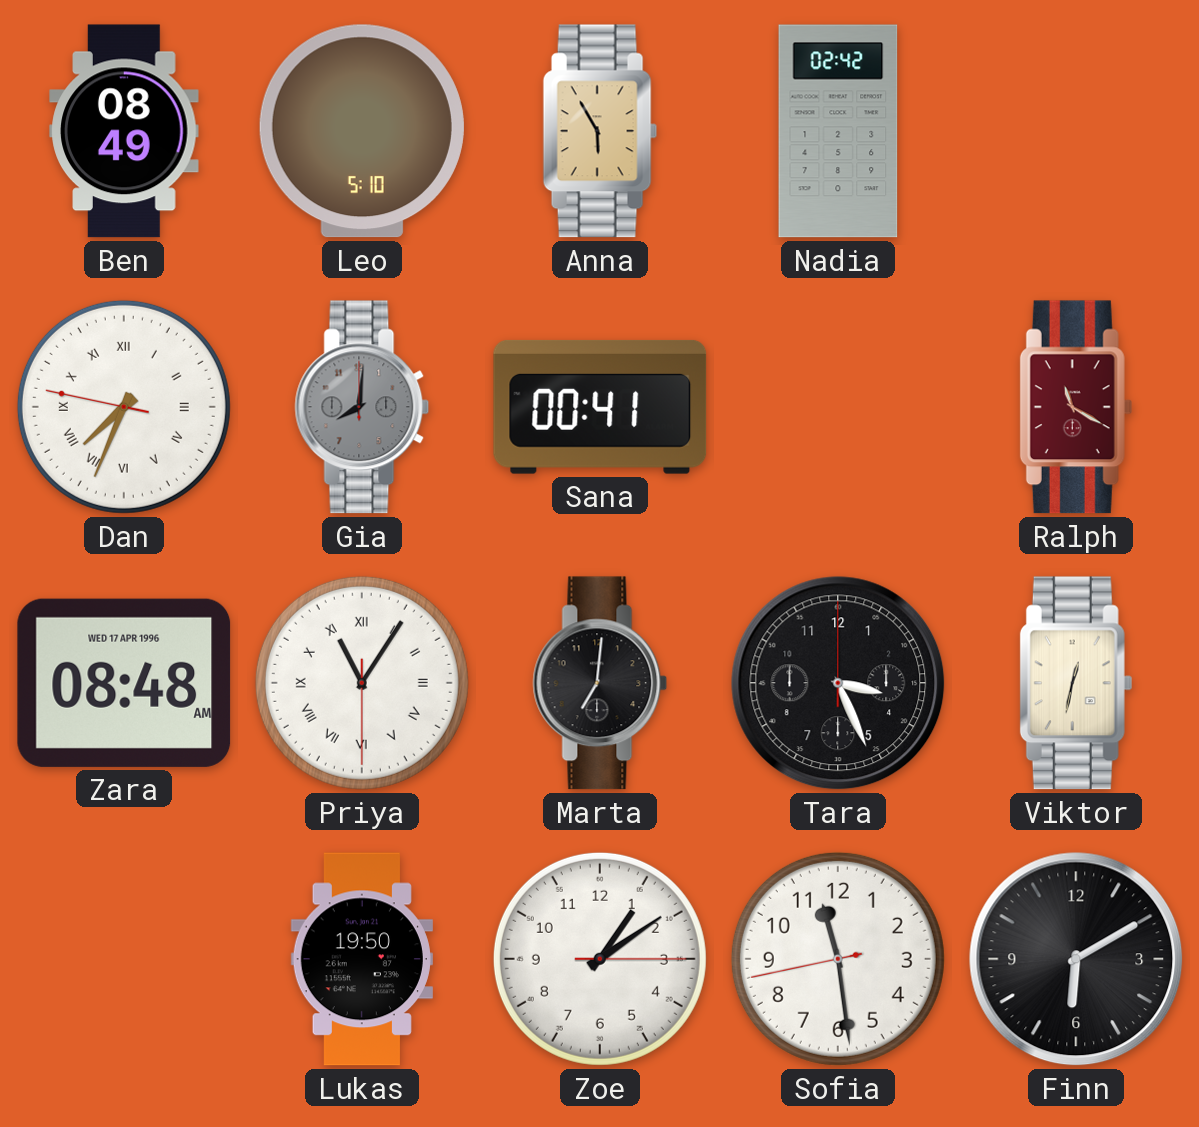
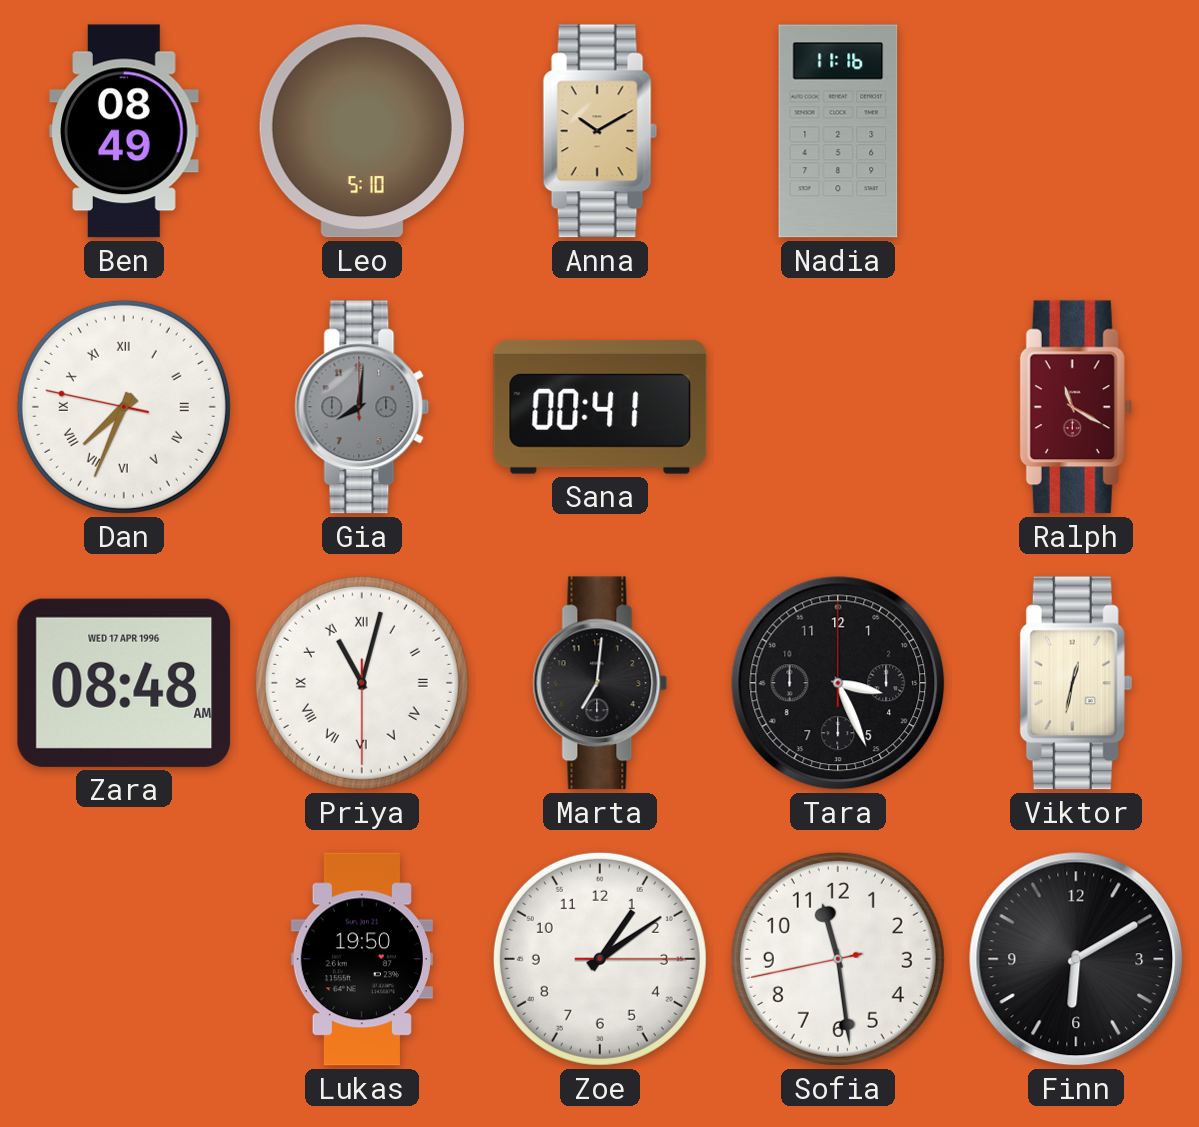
Anna: 5:55 -> 10:10
Nadia: 02:42 -> 11:16
Priya: 11:05 -> 11:02
